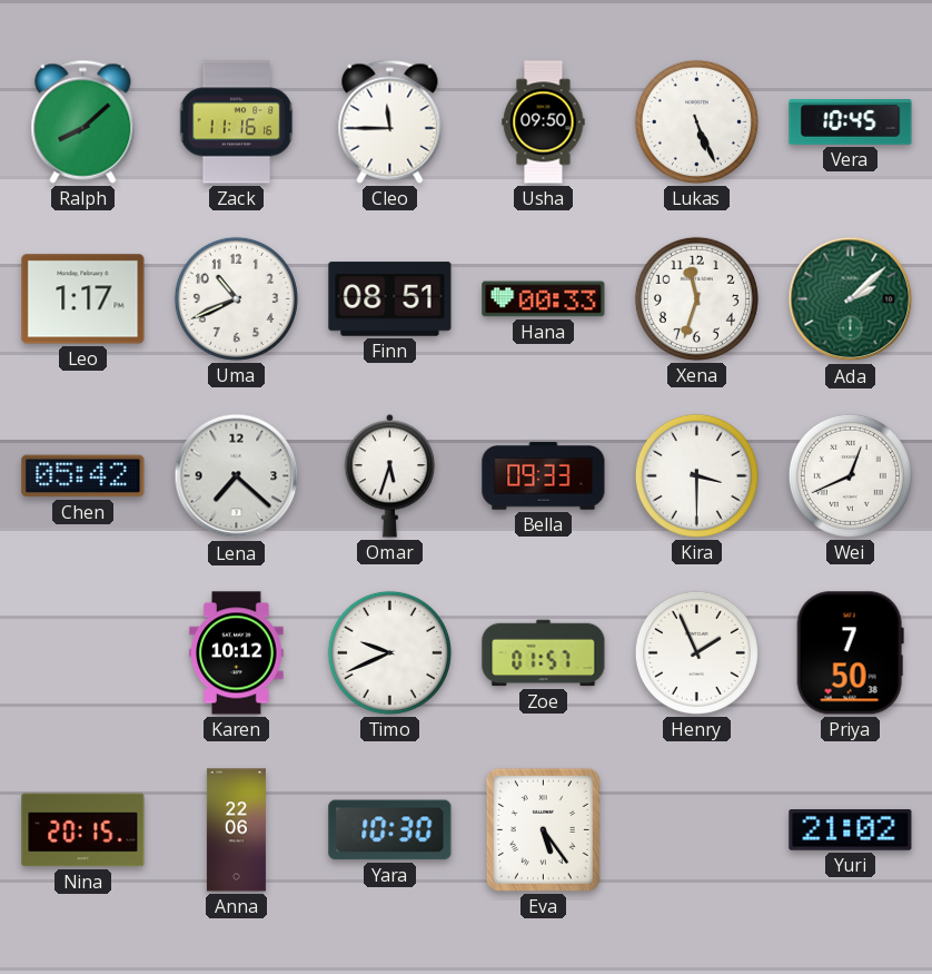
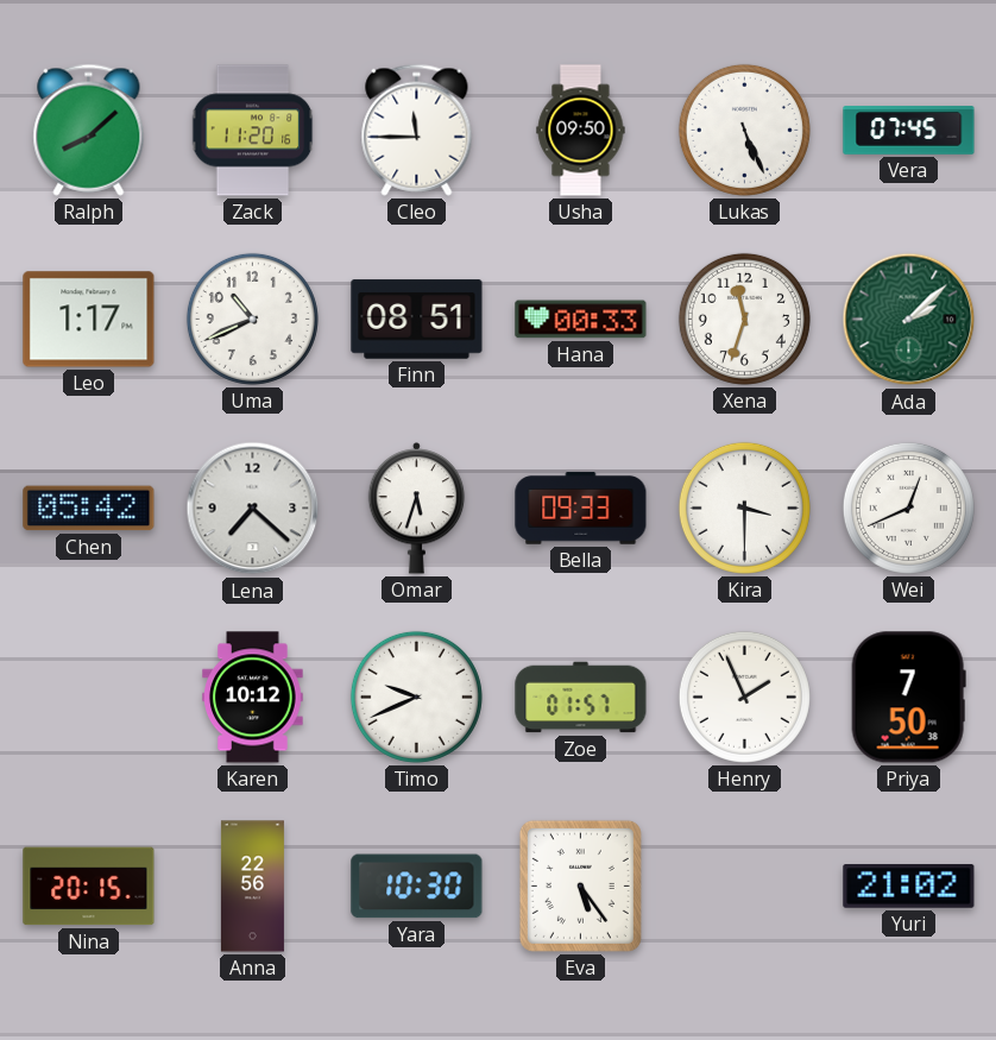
Zack: 11:16 -> 11:20
Vera: 10:45 -> 07:45
Anna: 22:06 -> 22:56
